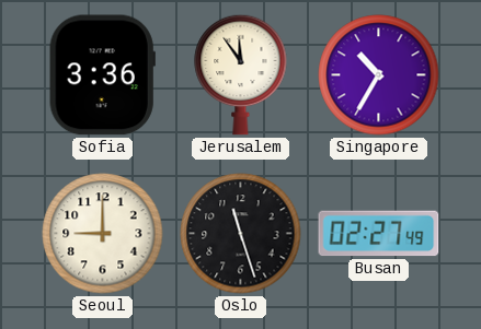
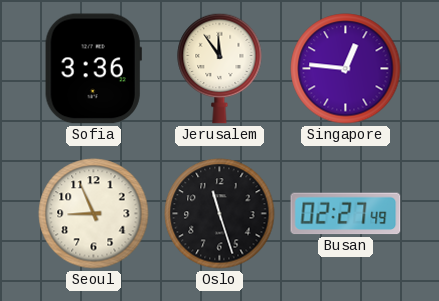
Singapore: 10:35 -> 12:46
Seoul: 9:00 -> 8:56
